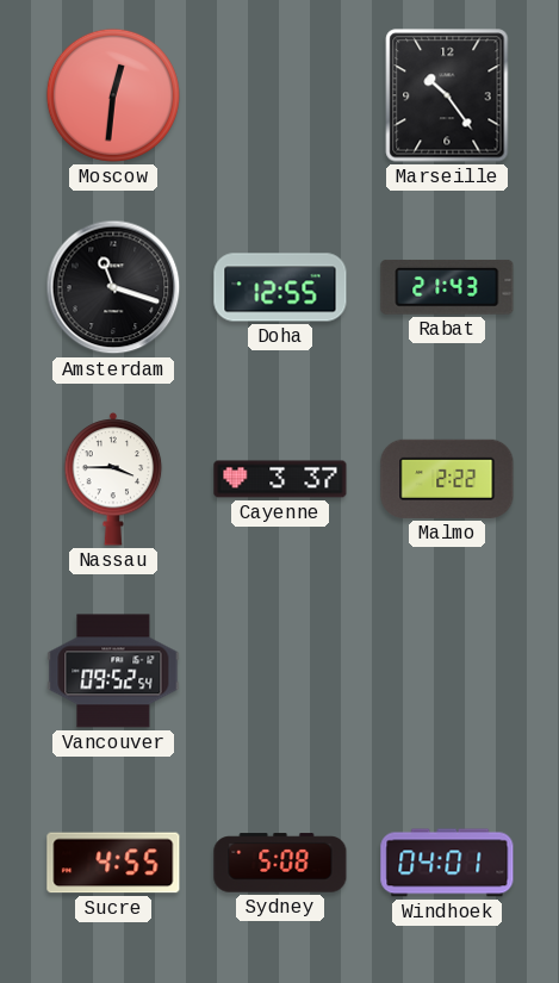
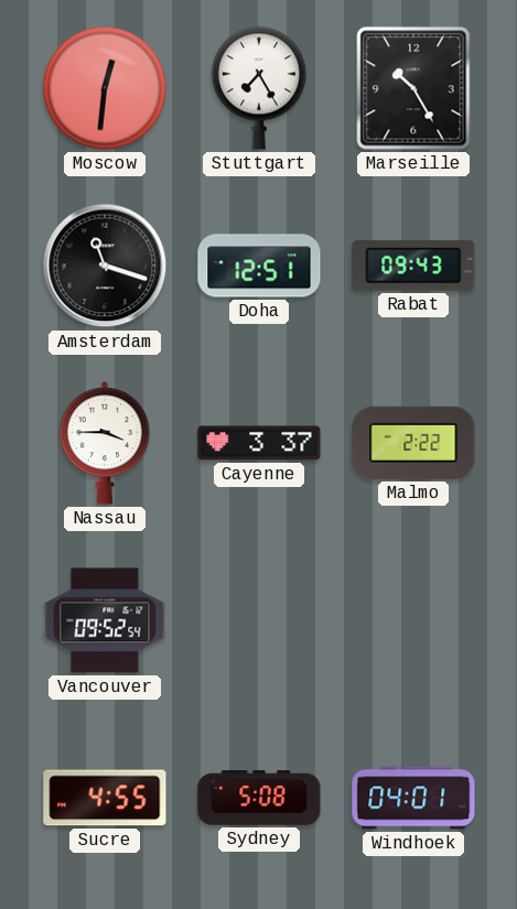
Stuttgart: none -> 7:25
Marseille: 10:24 -> 10:25
Doha: 12:55 -> 12:51
Rabat: 21:43 -> 09:43
